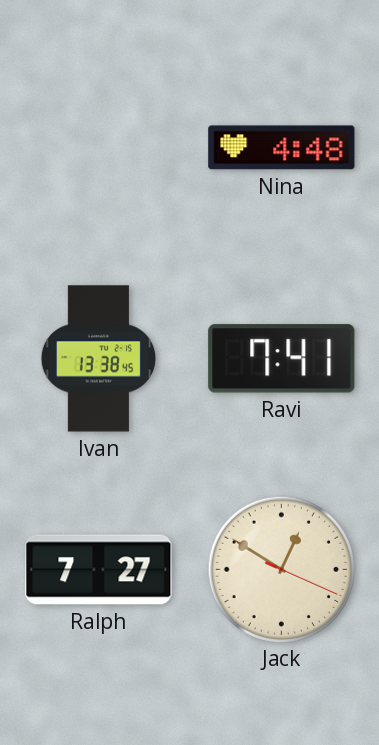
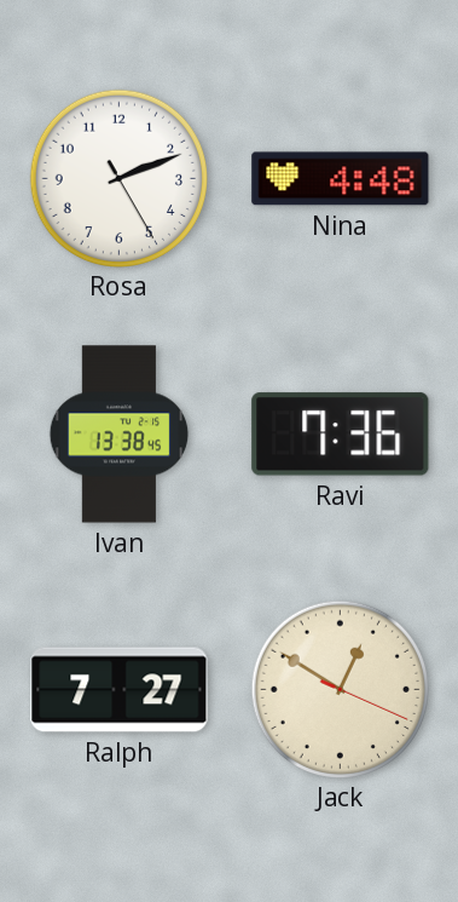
Rosa: none -> 2:11
Ravi: 7:41 -> 7:36
